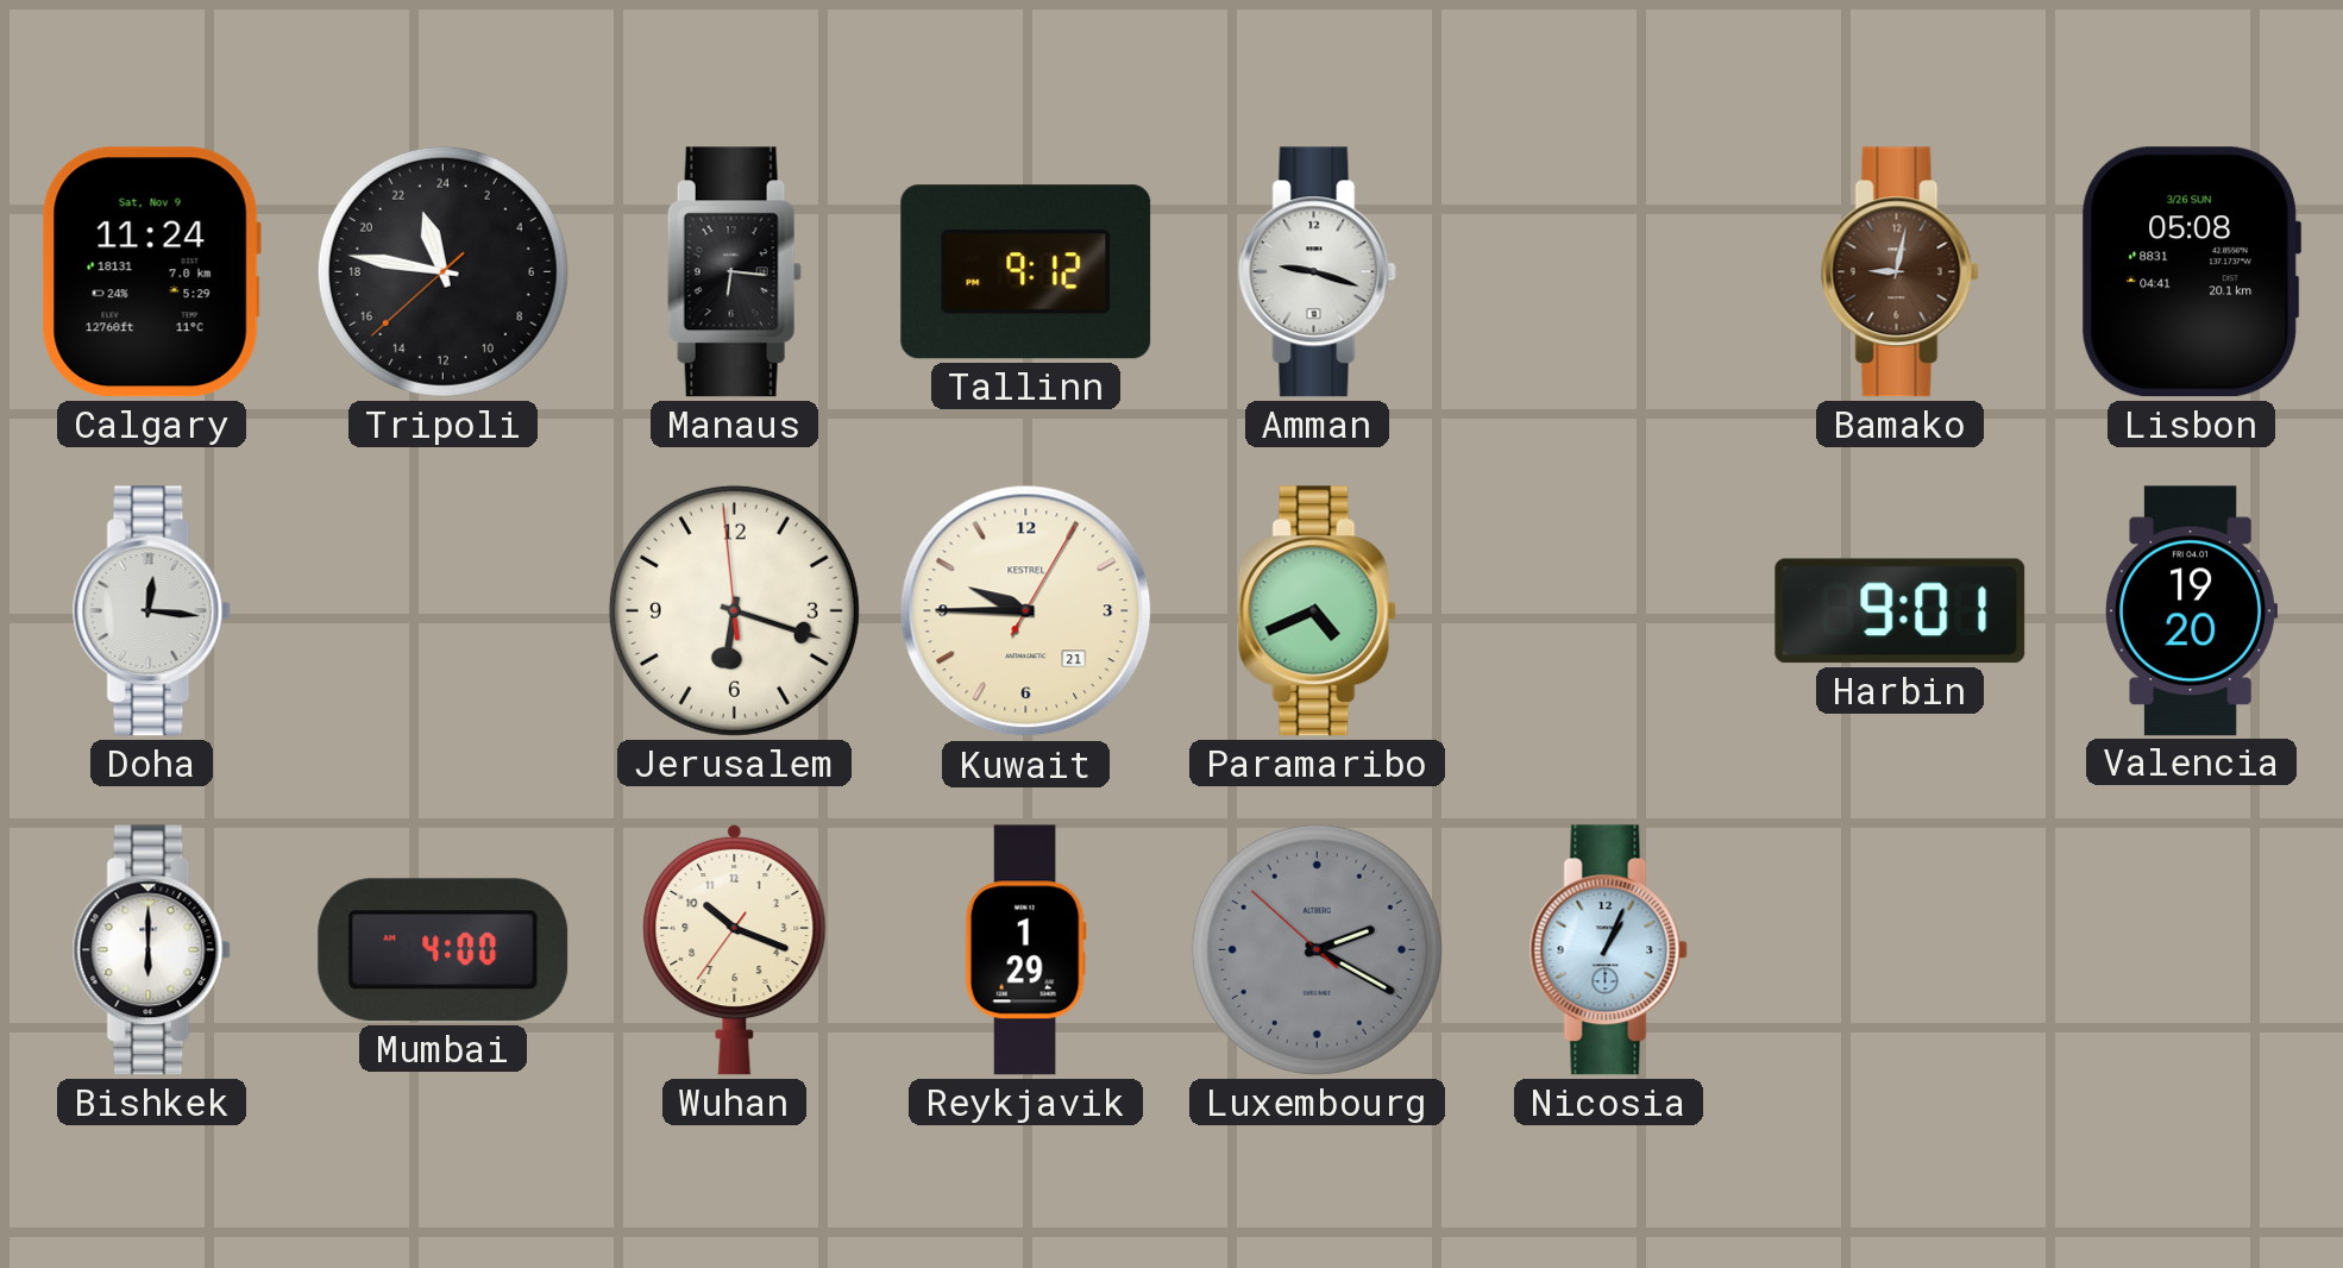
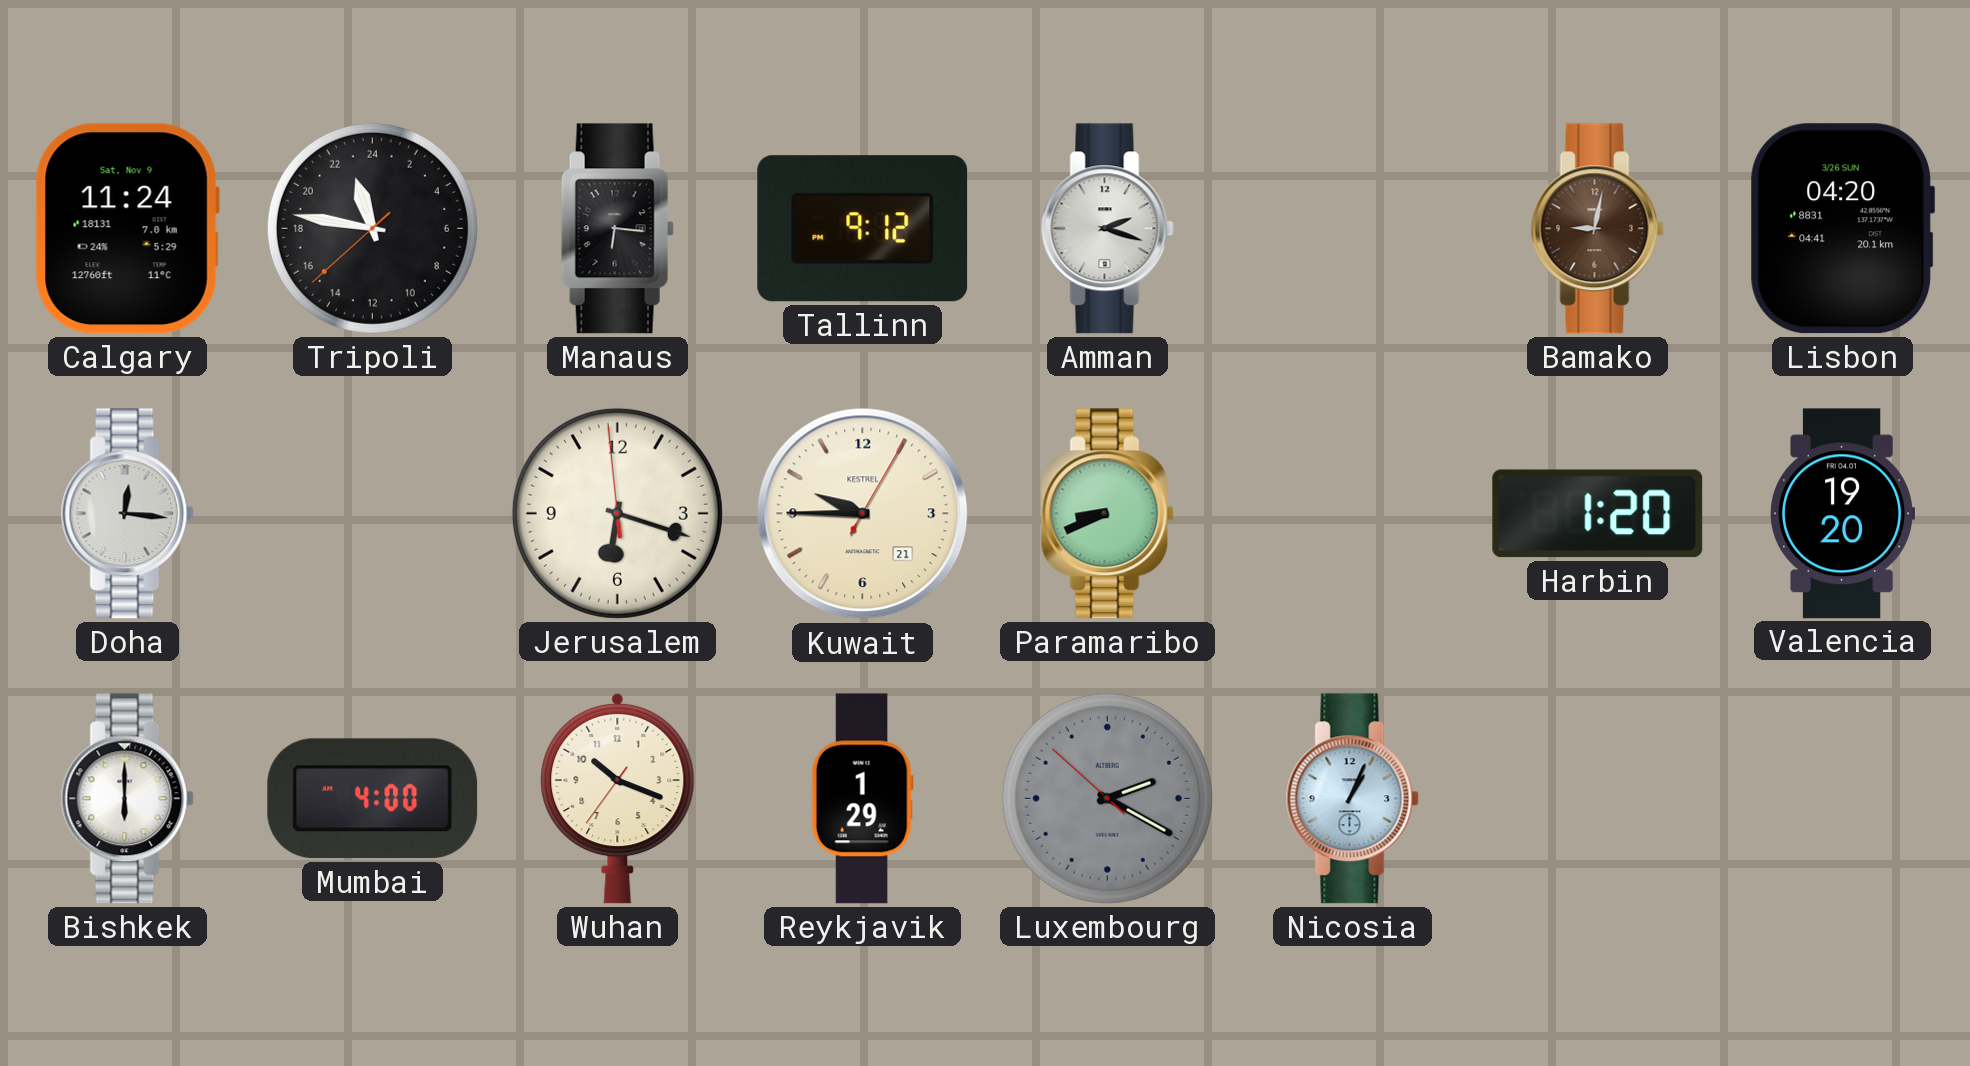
Amman: 9:18 -> 2:18
Lisbon: 05:08 -> 04:20
Paramaribo: 4:41 -> 8:41
Harbin: 9:01 -> 1:20
